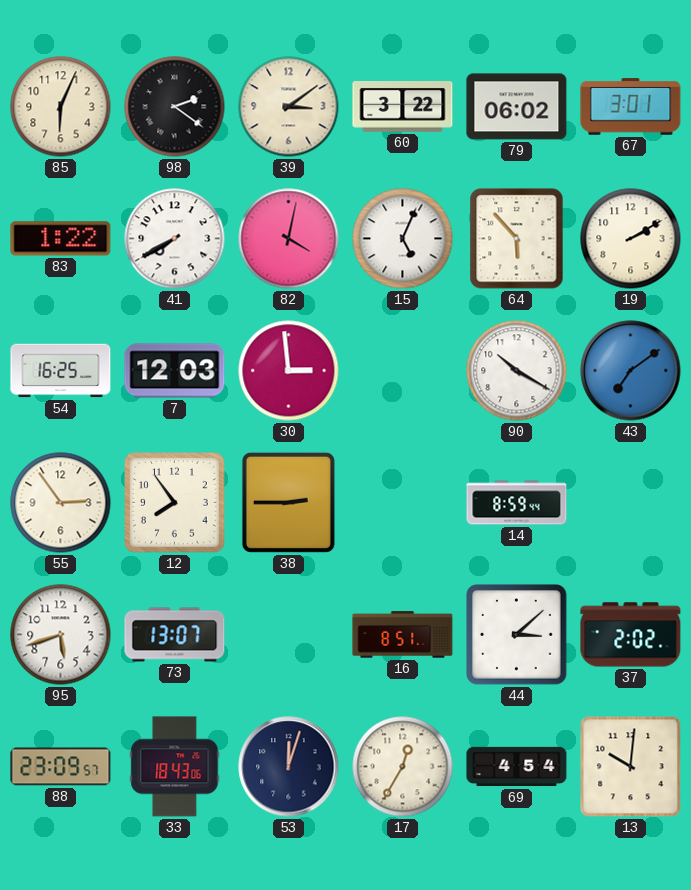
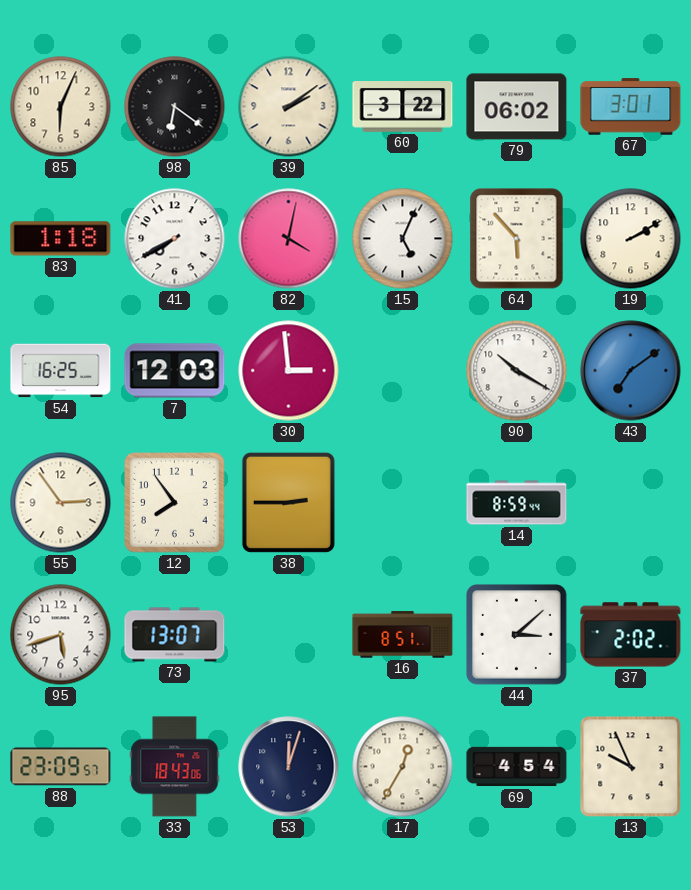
98: 2:21 -> 6:21
39: 3:09 -> 2:09
83: 1:22 -> 1:18
13: 10:01 -> 9:56
